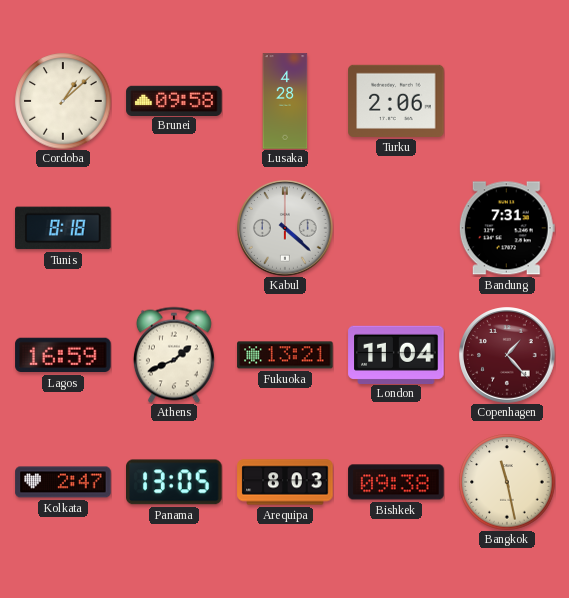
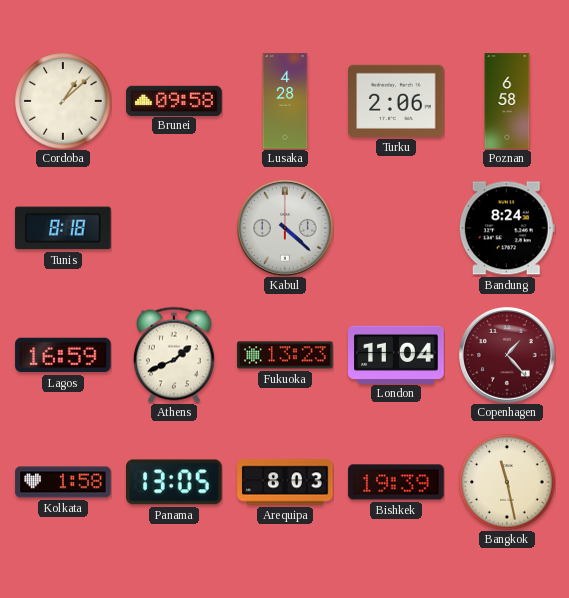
Poznan: none -> 6:58
Bandung: 7:31 -> 8:24
Fukuoka: 13:21 -> 13:23
Kolkata: 2:47 -> 1:58
Bishkek: 09:38 -> 19:39
